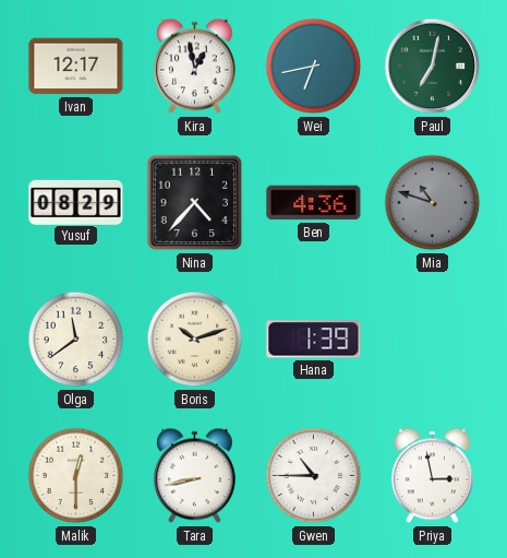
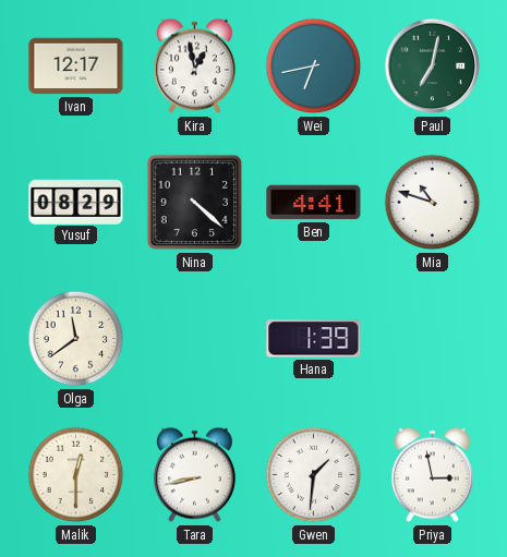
Nina: 4:37 -> 4:22
Ben: 4:36 -> 4:41
Mia dial: grey -> white
Boris: 10:12 -> none
Gwen: 10:45 -> 1:31
